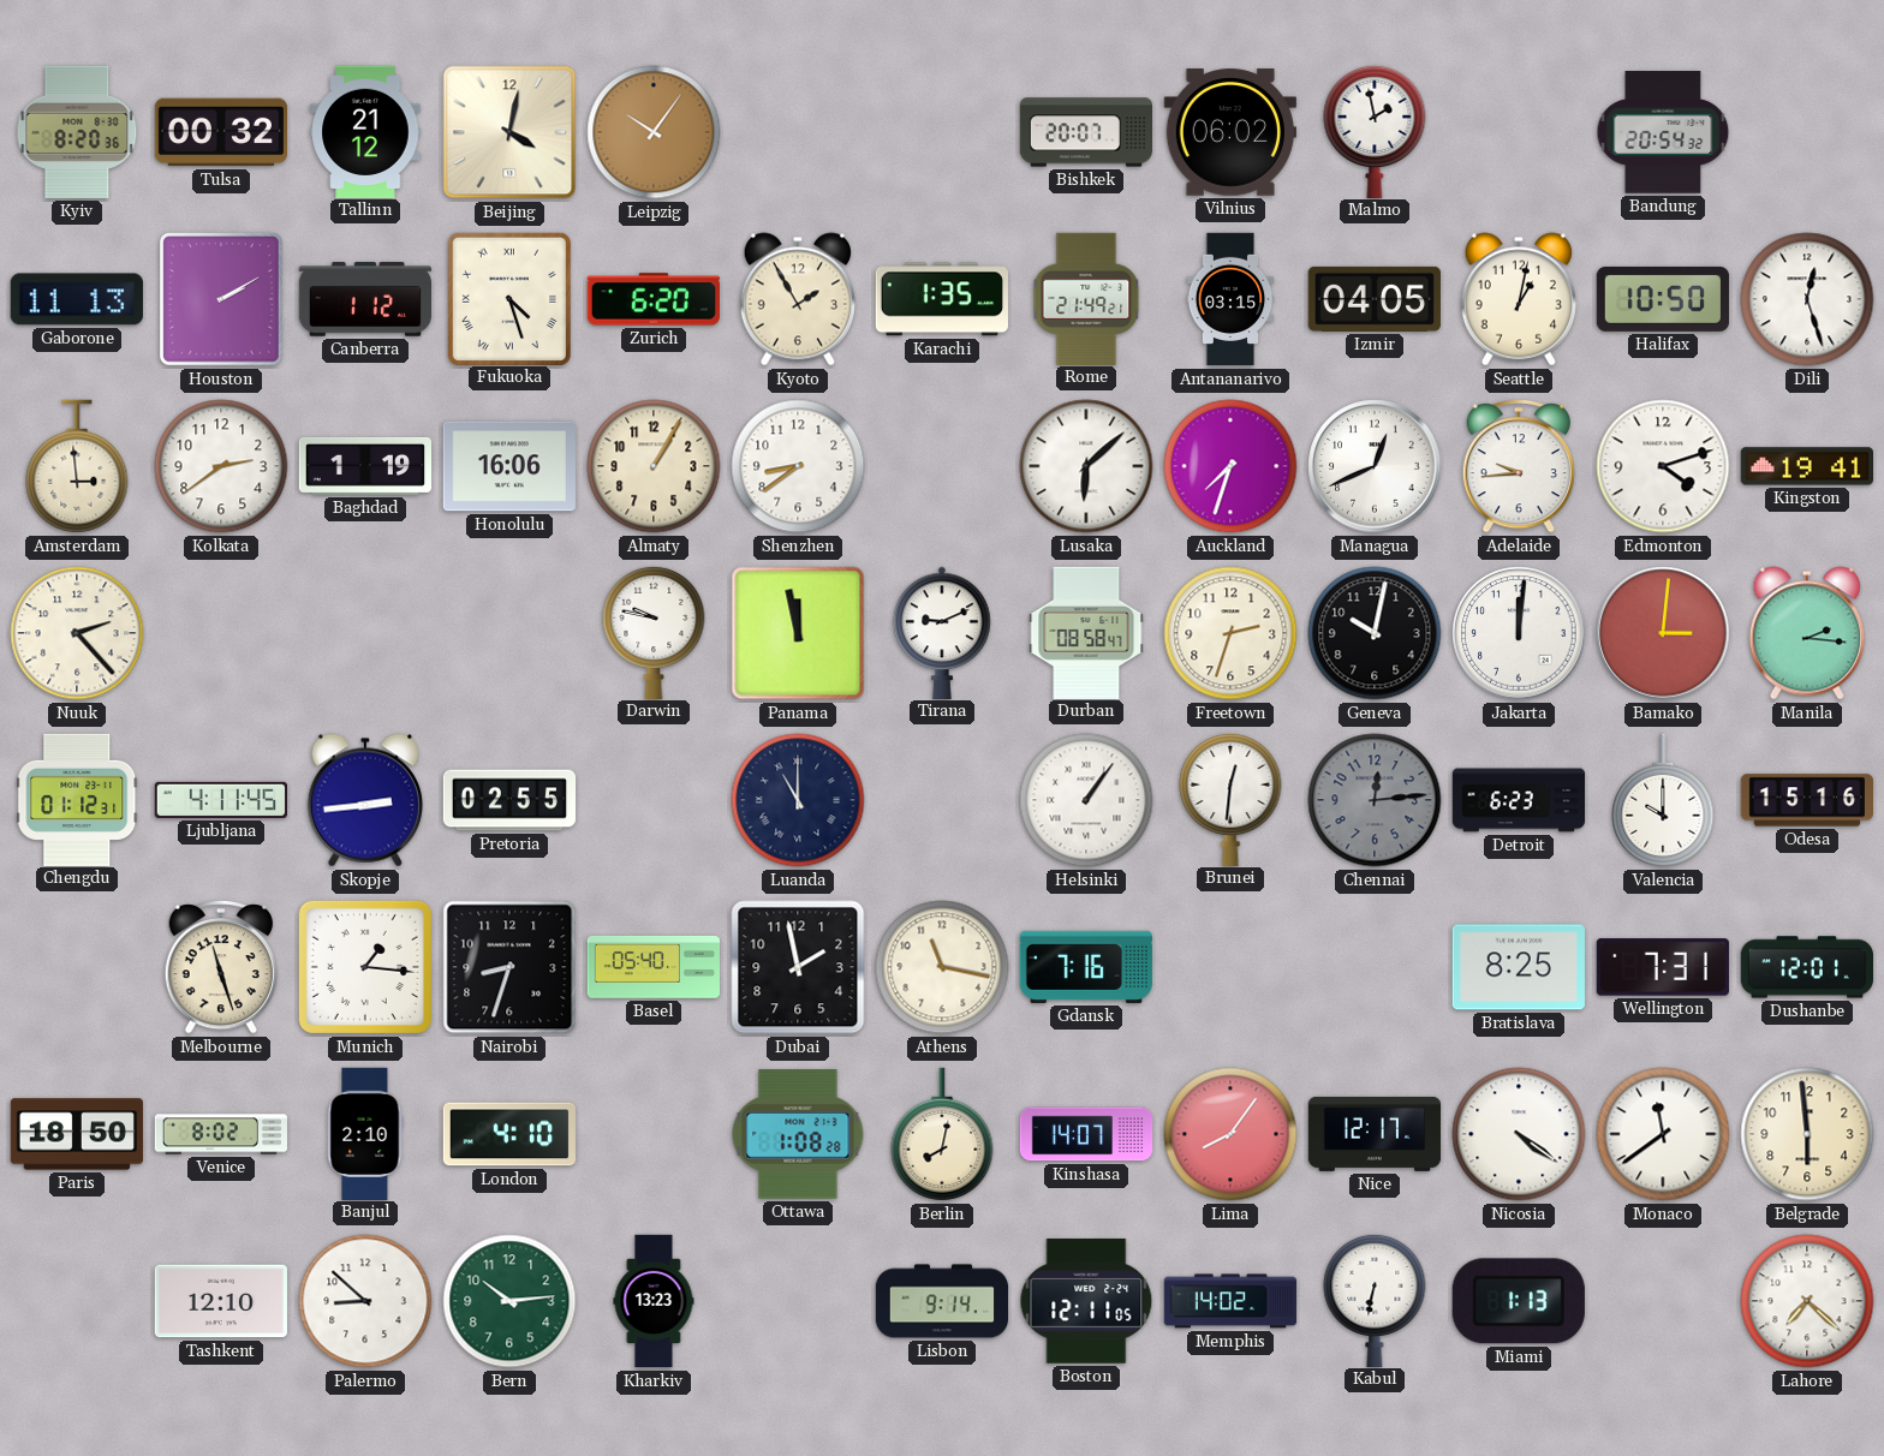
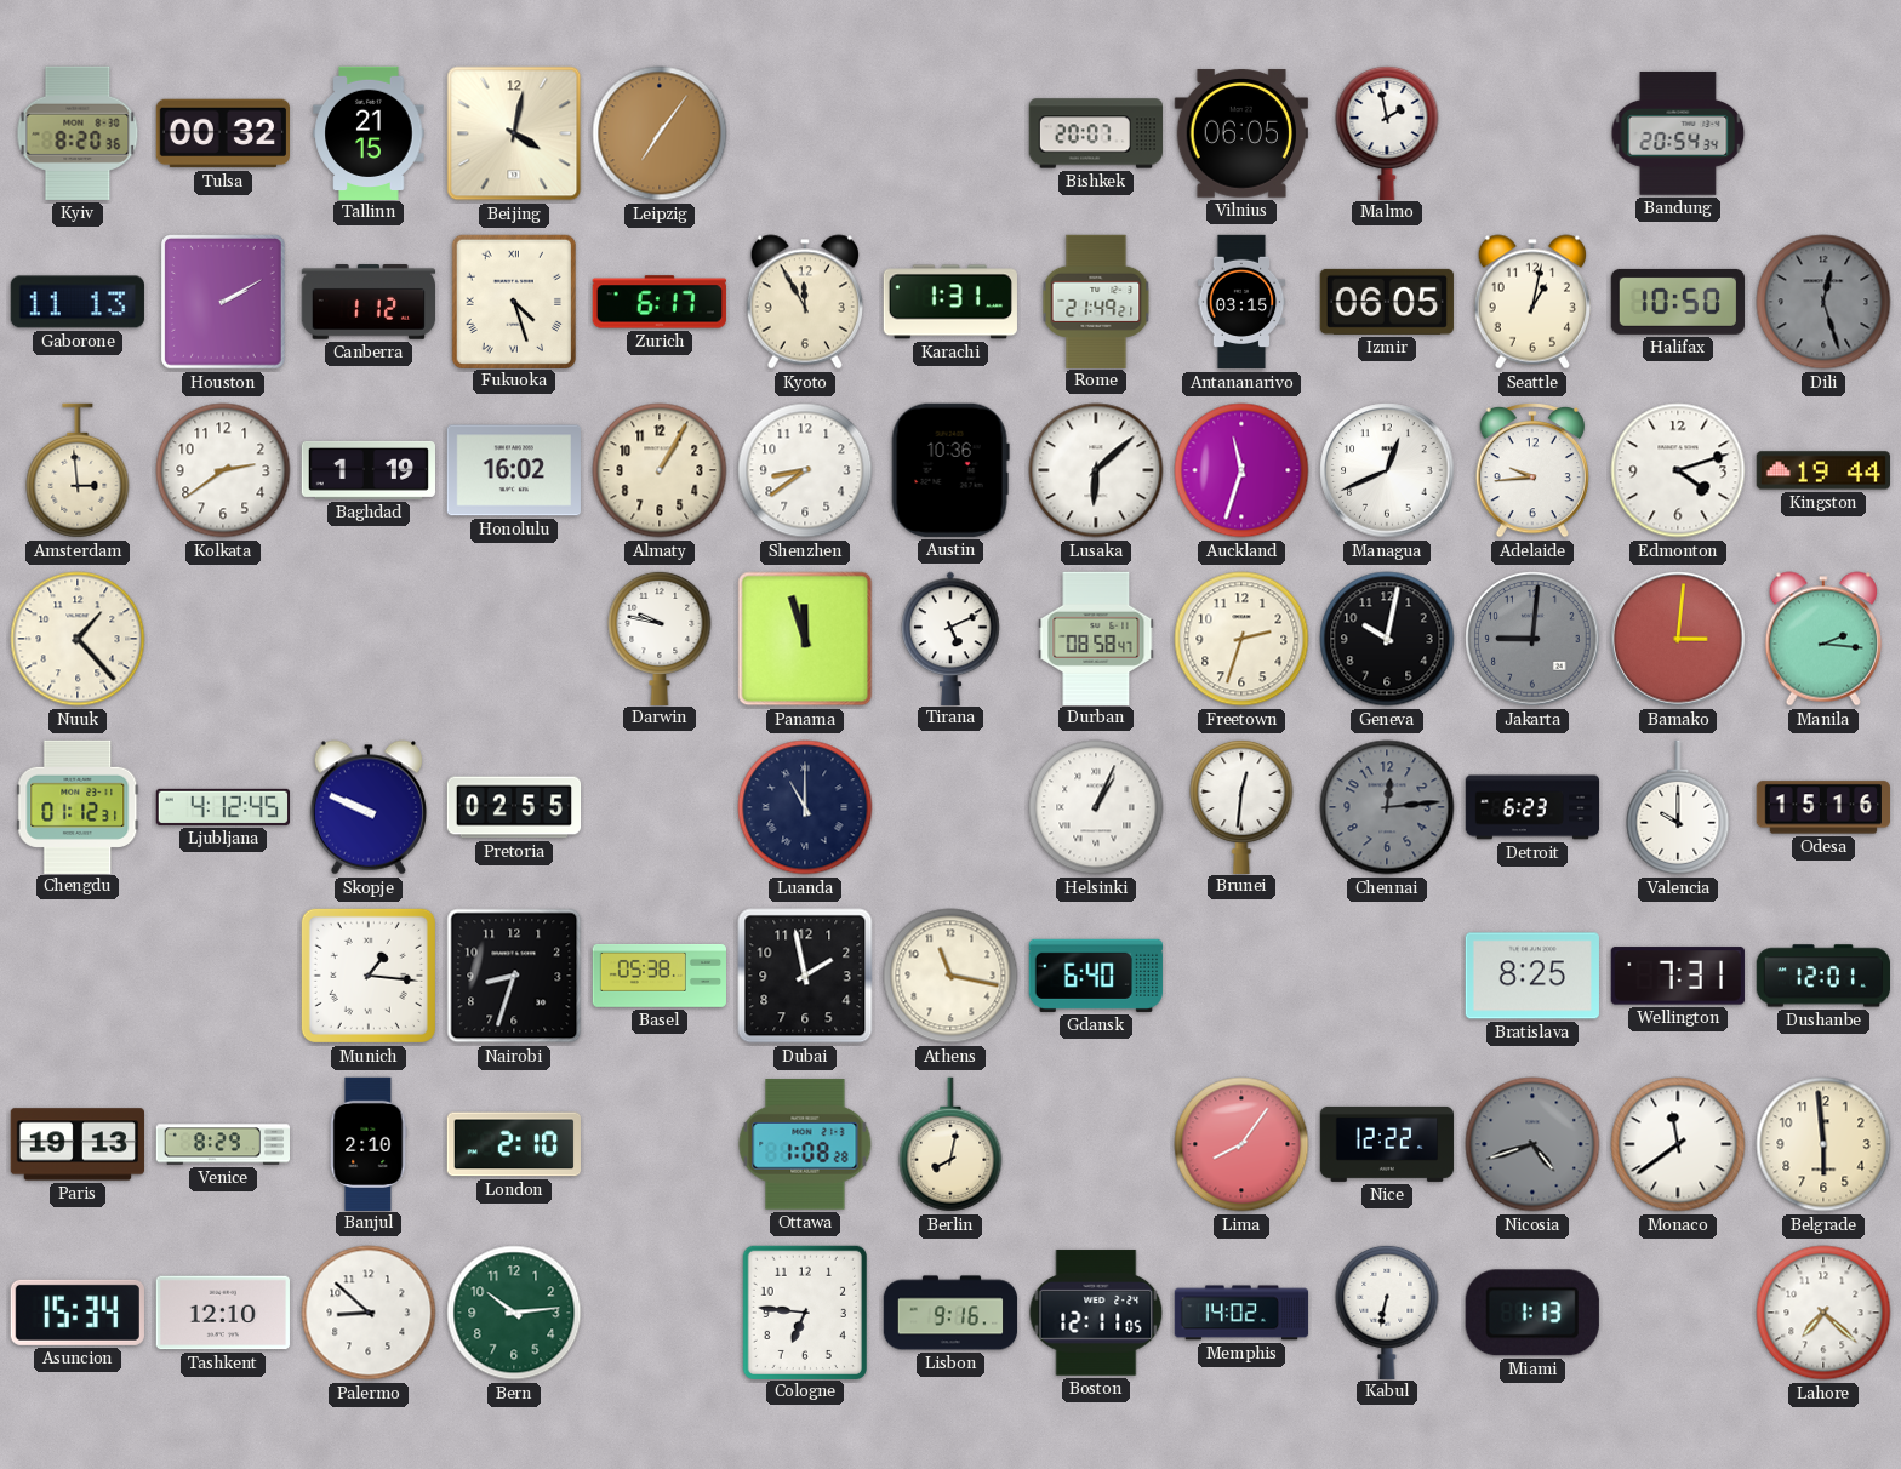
Tallinn: 21:12 -> 21:15
Leipzig: 10:06 -> 7:06
Vilnius: 06:02 -> 06:05
Bandung: 20:54:32 -> 20:54:34
Zurich: 6:20 -> 6:17
Kyoto: 1:55 -> 11:55
Karachi: 1:35 -> 1:31
Izmir: 04:05 -> 06:05
Dili dial: white -> grey
Honolulu: 16:06 -> 16:02
Austin: none -> 10:36
Auckland: 7:33 -> 11:33
Kingston: 19:41 -> 19:44
Nuuk: 2:23 -> 1:23
Panama: 11:58 -> 11:57
Tirana: 9:11 -> 5:11
Jakarta: 12:01 -> 9:01
Jakarta dial: white -> grey
Ljubljana: 4:11 -> 4:12
Skopje: 2:44 -> 9:49
Helsinki: 1:06 -> 1:04
Melbourne: 11:27 -> none
Basel: 05:40 -> 05:38
Gdansk: 7:16 -> 6:40
Paris: 18:50 -> 19:13
Venice: 8:02 -> 8:29
London: 4:10 -> 2:10
Kinshasa: 14:07 -> none
Nice: 12:17 -> 12:22
Nicosia: 4:21 -> 4:42
Nicosia dial: white -> grey
Asuncion: none -> 15:34
Kharkiv: 13:23 -> none
Cologne: none -> 6:46
Lisbon: 9:14 -> 9:16
